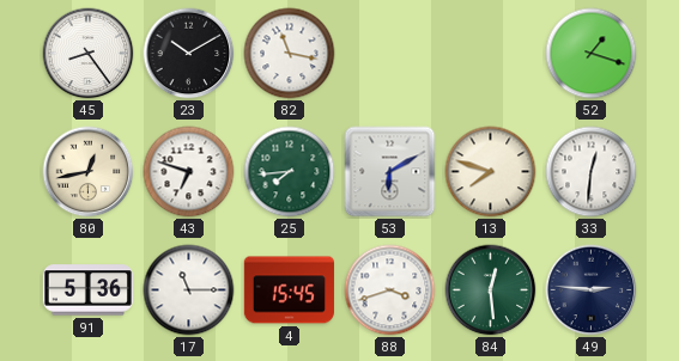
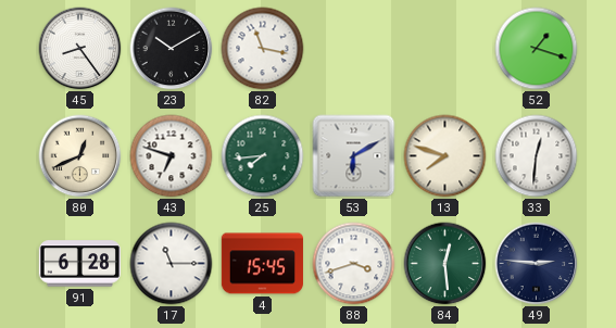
80: 12:43 -> 12:41
91: 5:36 -> 6:28
